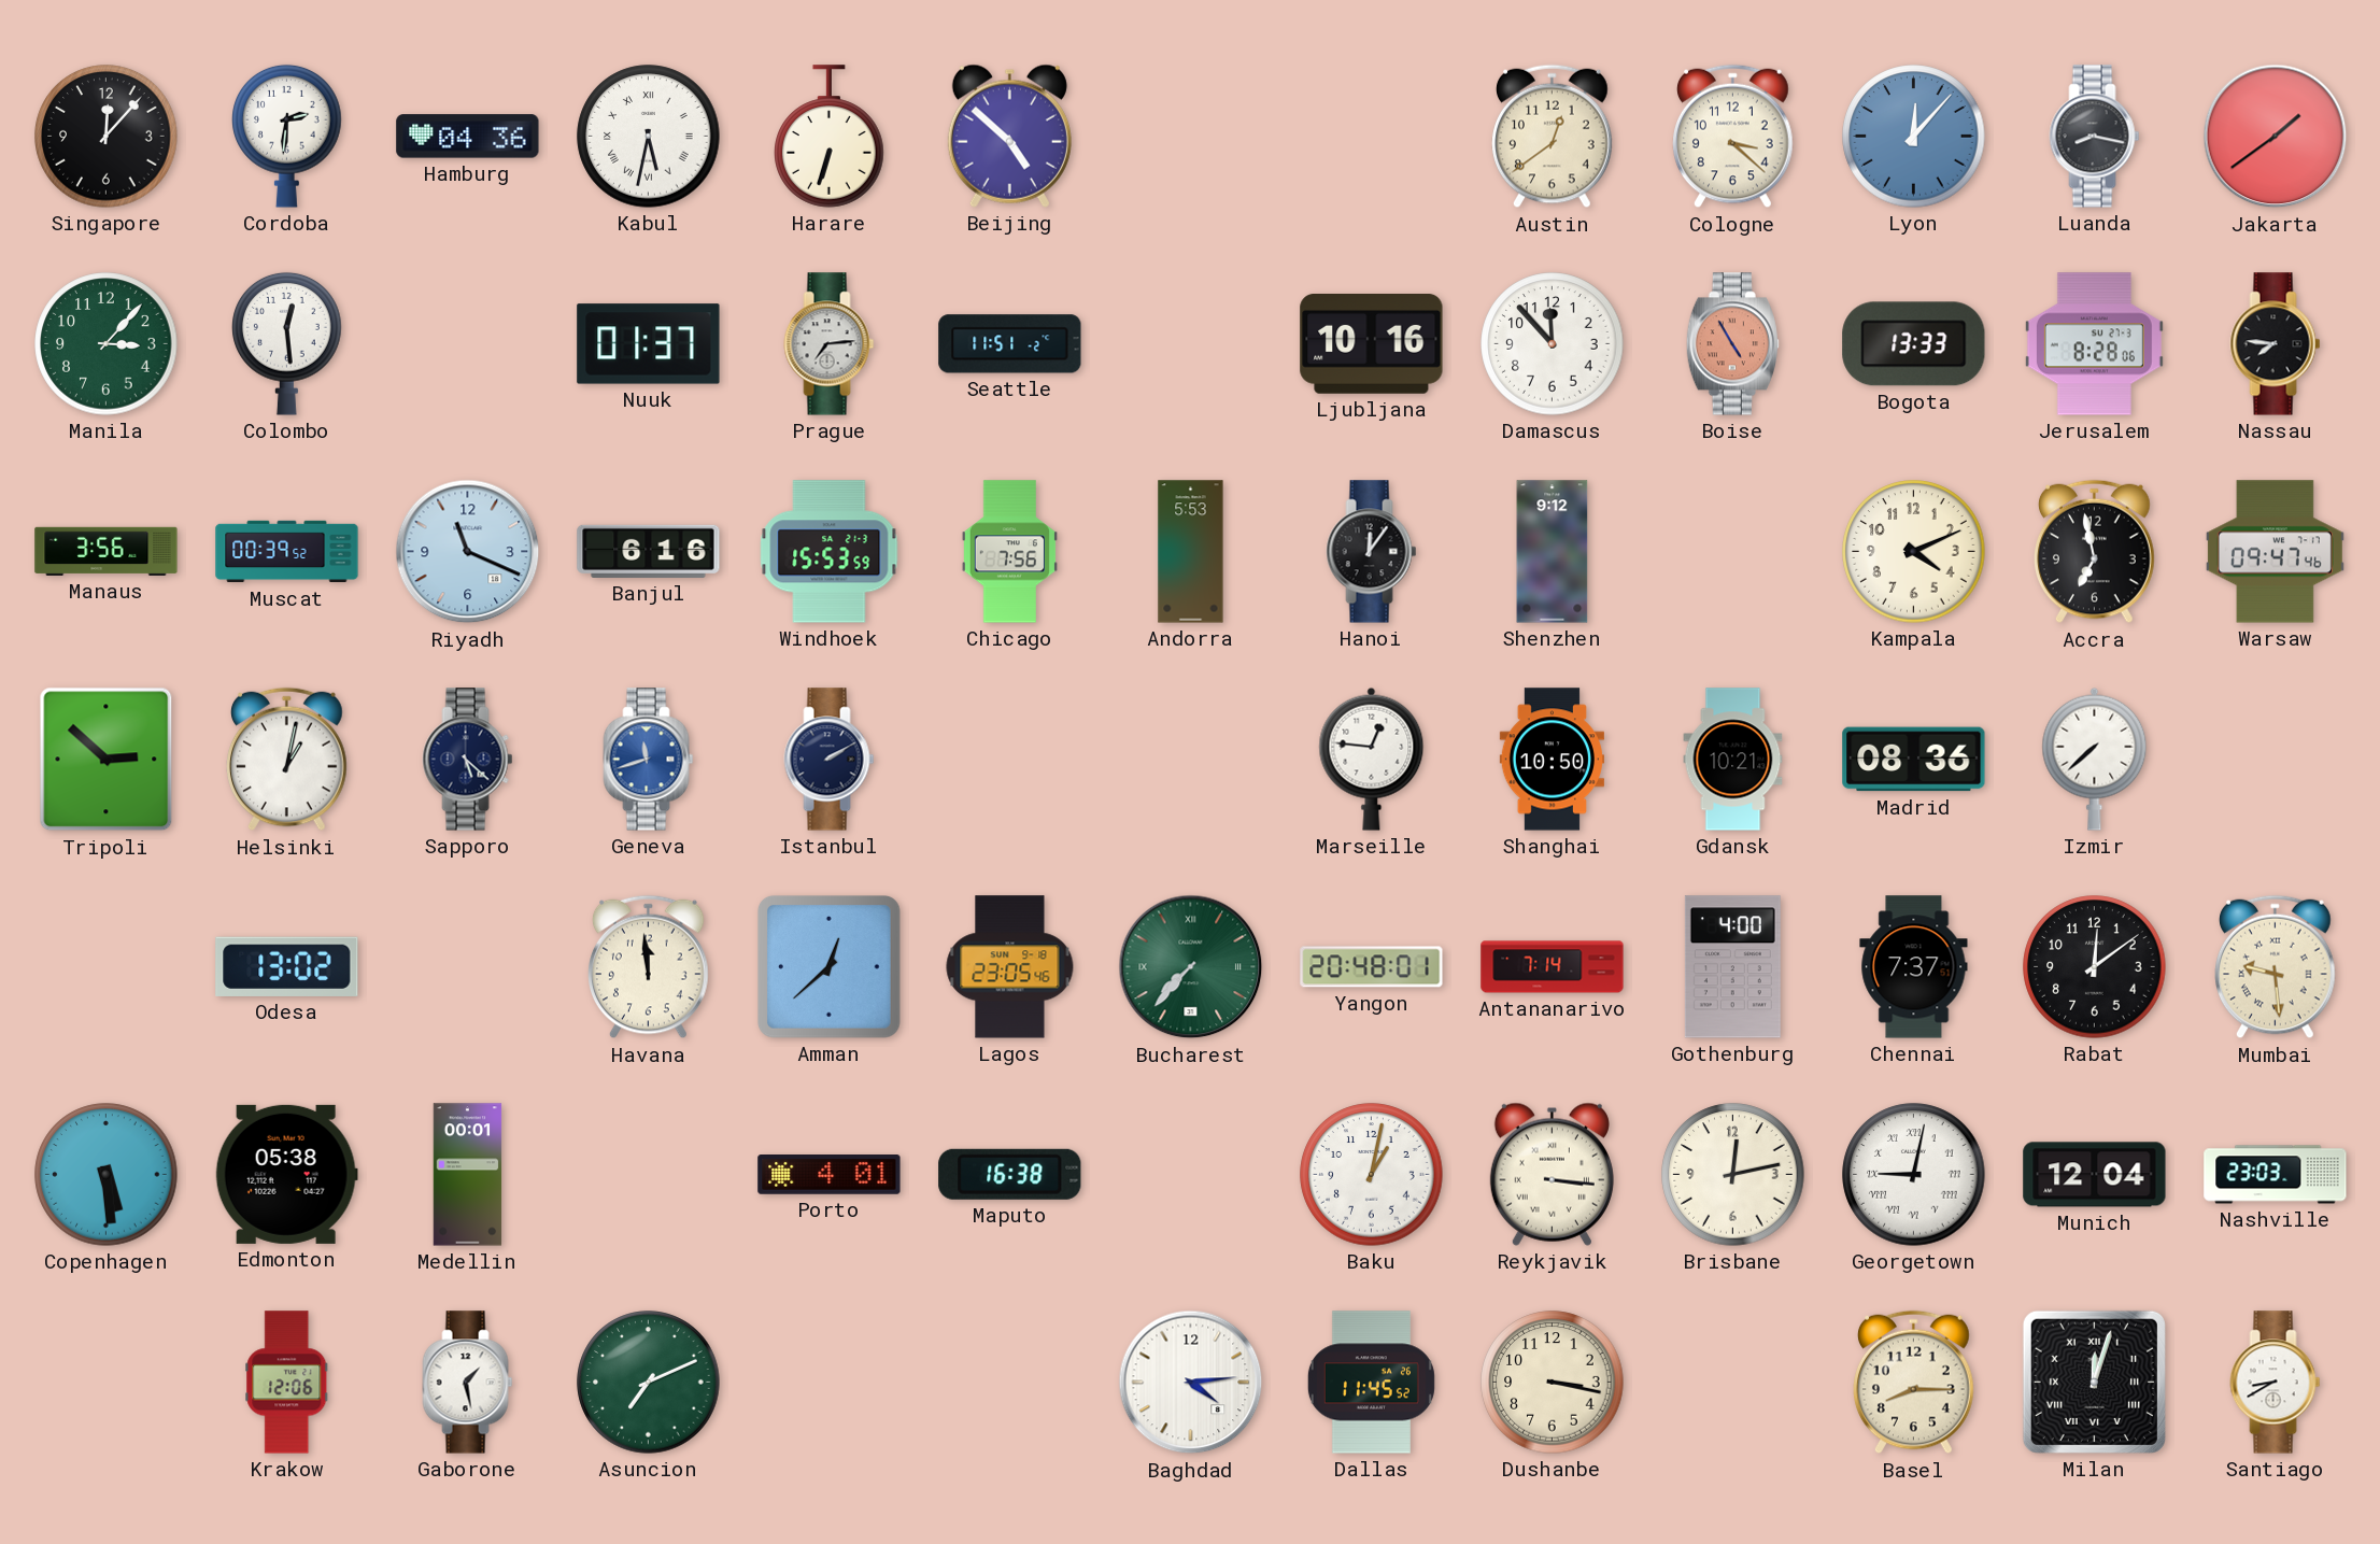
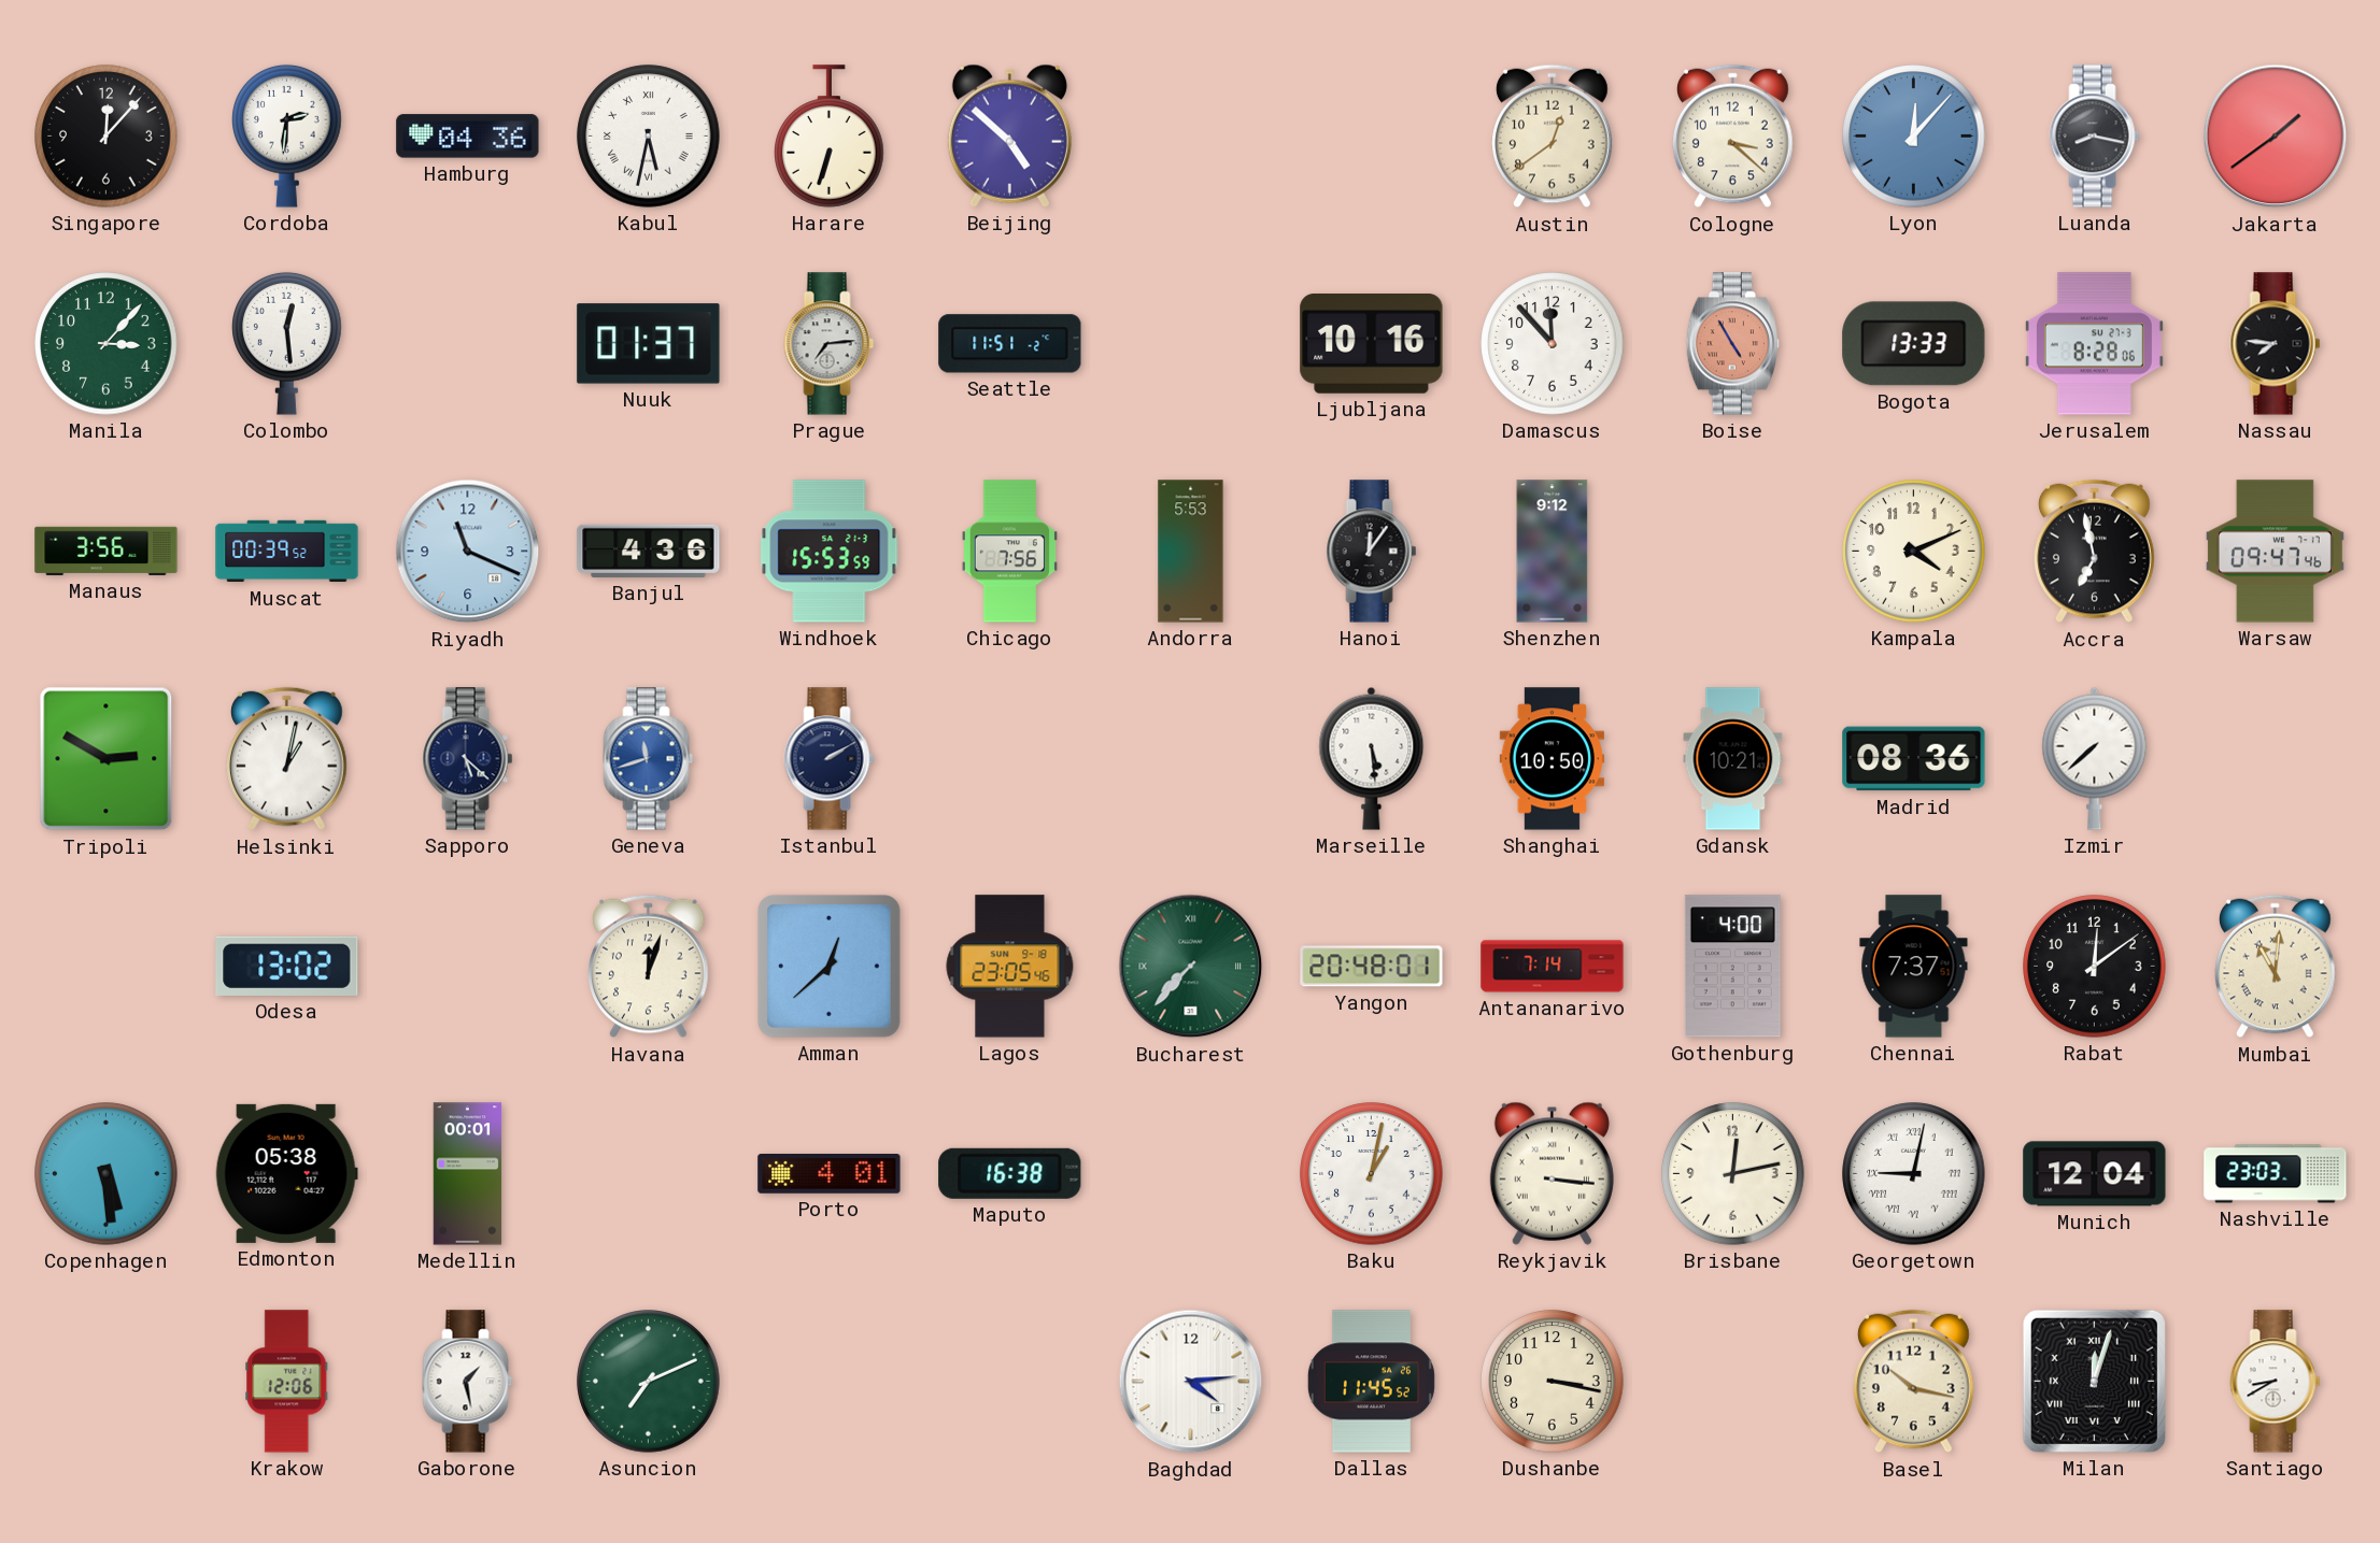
Banjul: 6:16 -> 4:36
Tripoli: 2:52 -> 2:50
Marseille: 12:46 -> 5:29
Havana: 11:59 -> 12:03
Mumbai: 9:29 -> 11:01
Basel: 8:15 -> 10:17
